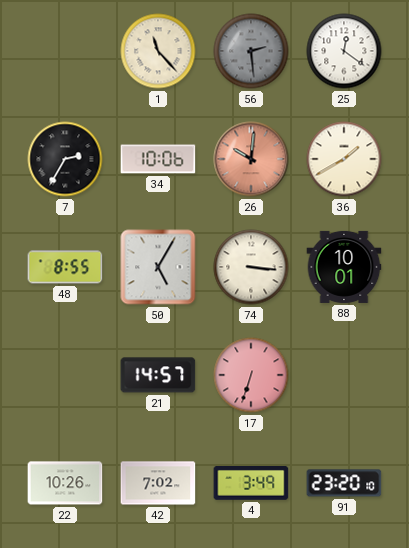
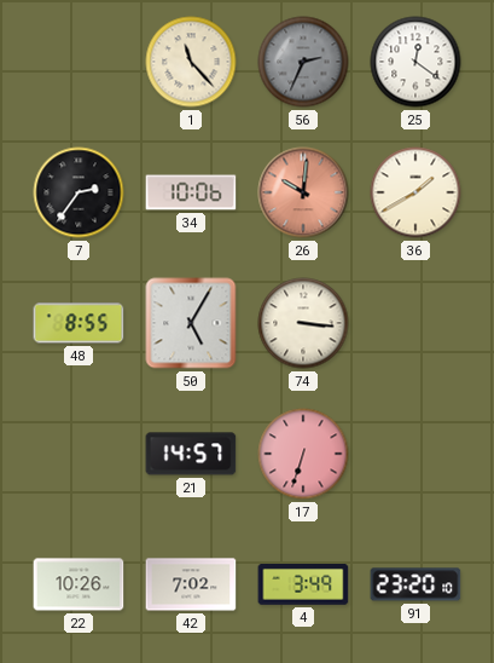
56: 2:29 -> 2:34
7: 2:35 -> 2:36
88: 10:01 -> none
